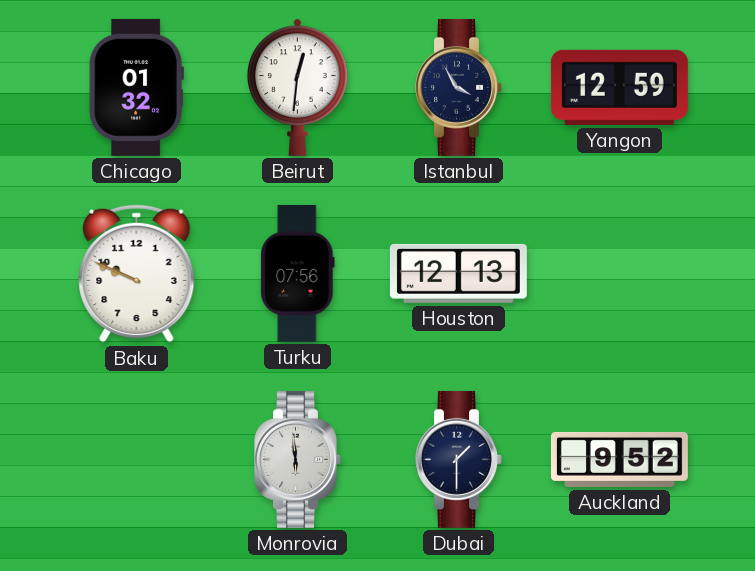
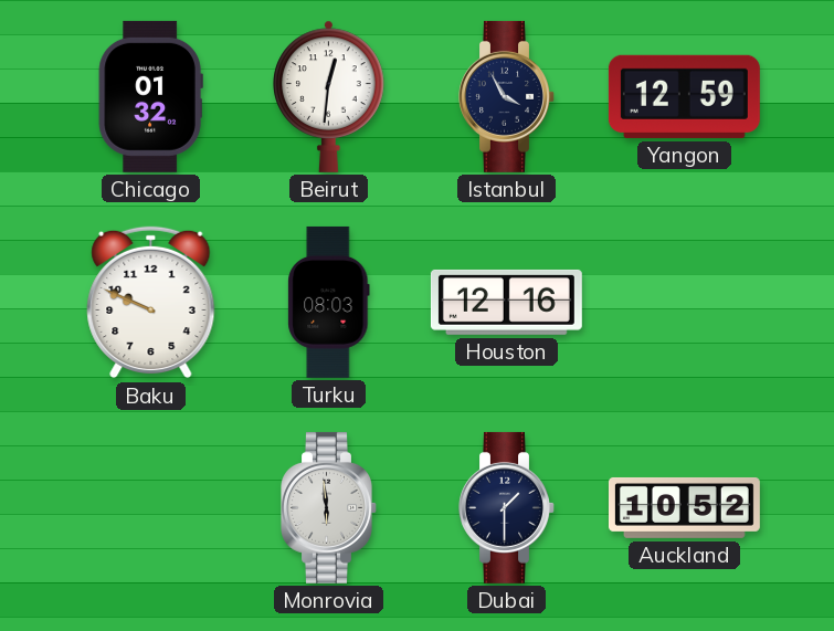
Turku: 07:56 -> 08:03
Houston: 12:13 -> 12:16
Auckland: 9:52 -> 10:52
